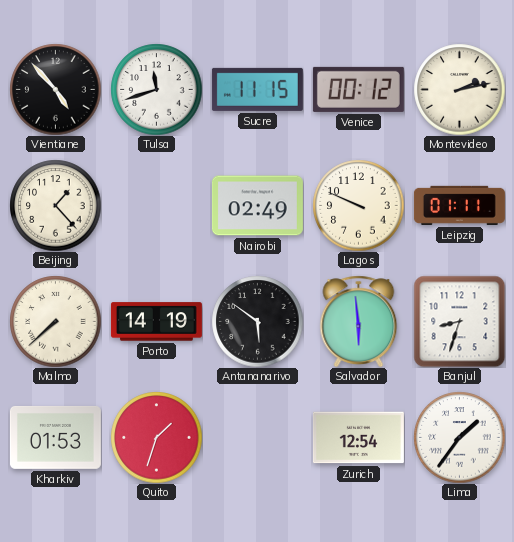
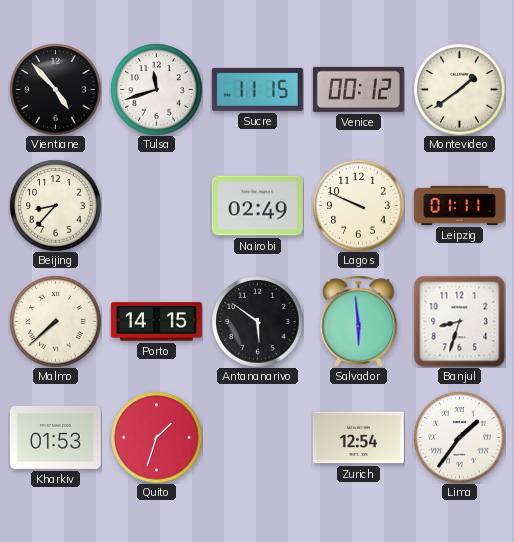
Montevideo: 2:13 -> 1:39
Beijing: 1:23 -> 8:37
Porto: 14:19 -> 14:15
